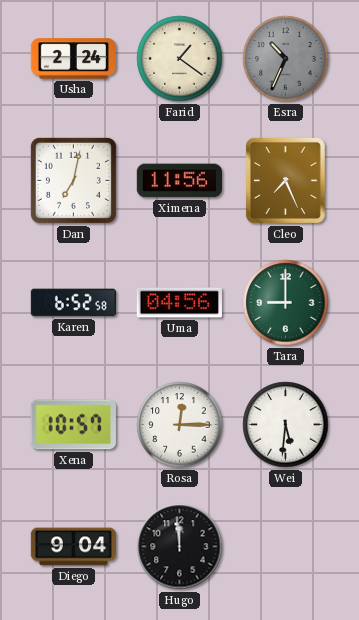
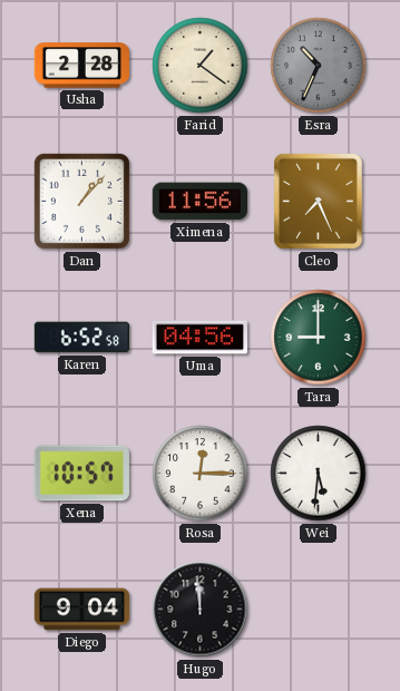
Usha: 2:24 -> 2:28
Dan: 7:02 -> 1:07
